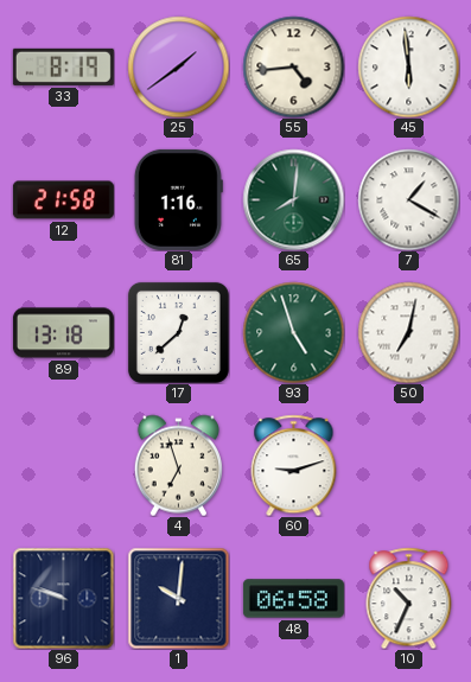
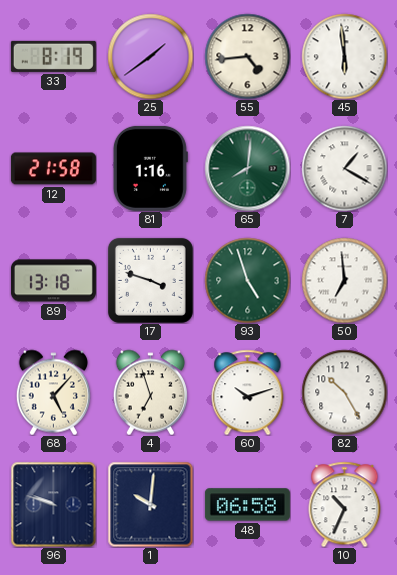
17: 12:38 -> 3:48
50: 7:02 -> 6:59
68: none -> 5:07
60: 9:12 -> 10:12
82: none -> 10:25
